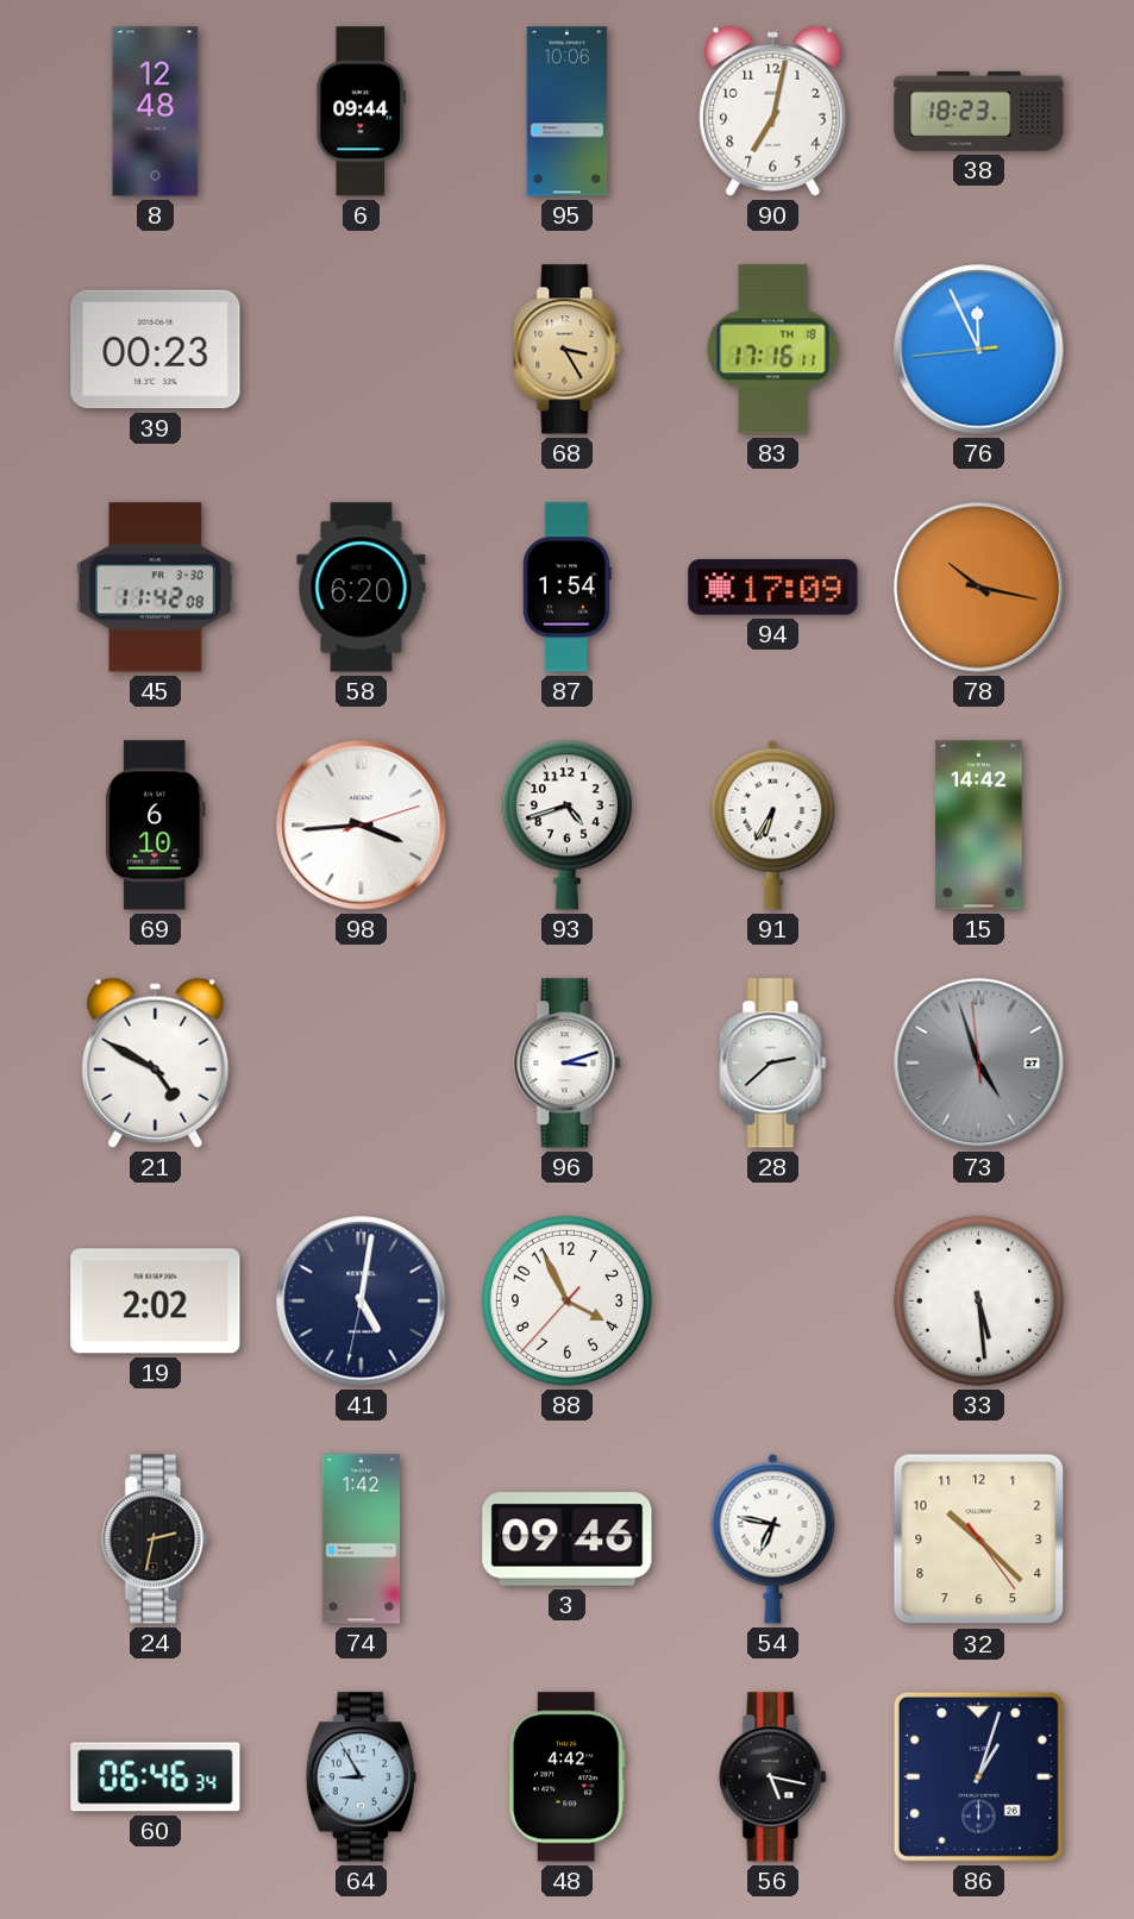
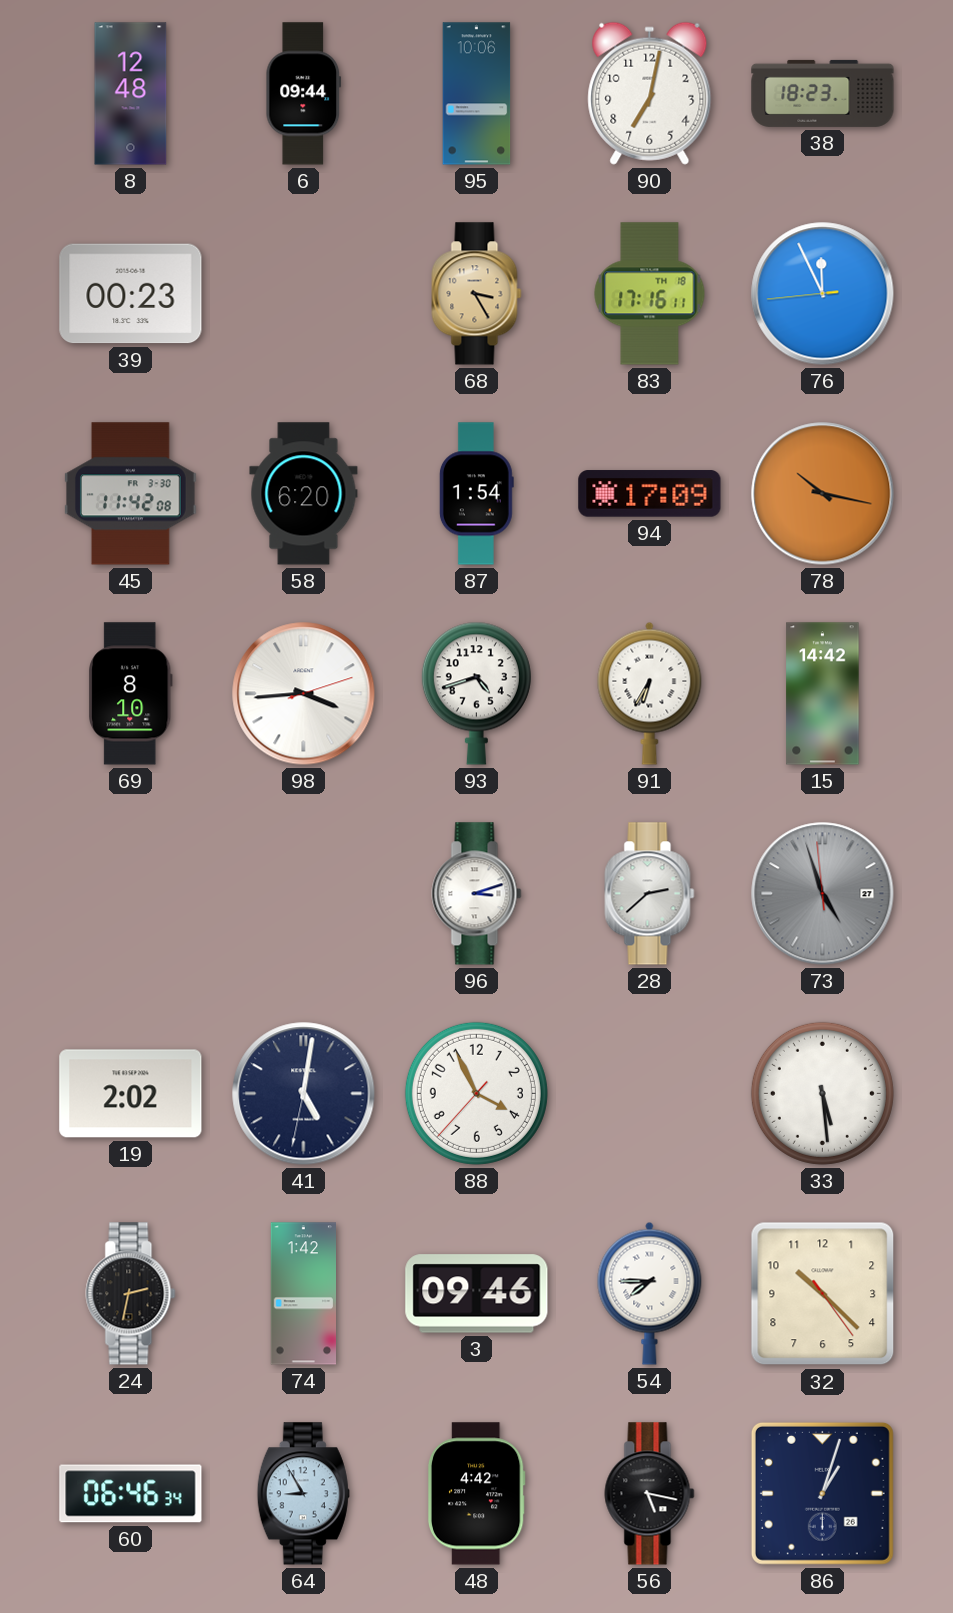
69: 6:10 -> 8:10
21: 4:50 -> none
54: 6:47 -> 7:45
